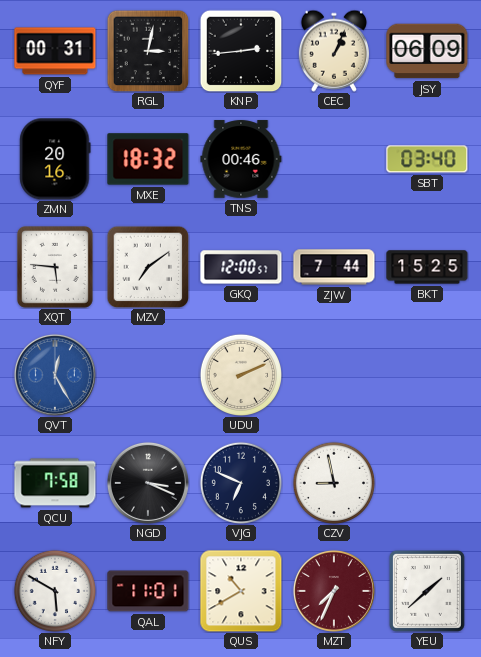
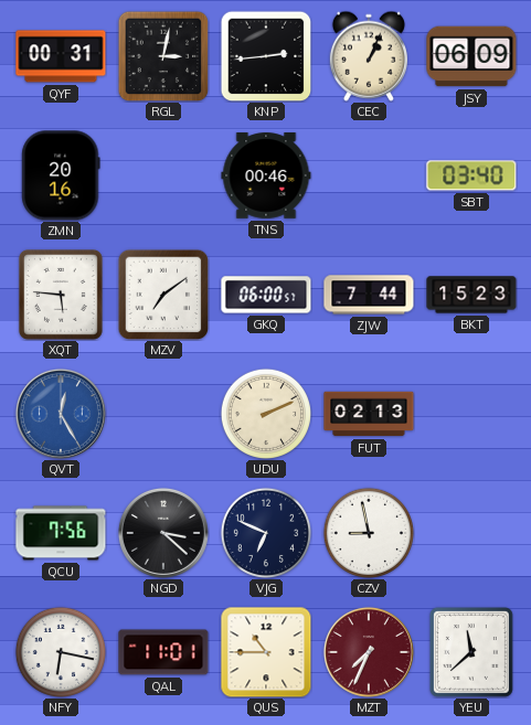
MXE: 18:32 -> none
GKQ: 12:00 -> 06:00
BKT: 15:25 -> 15:23
FUT: none -> 02:13
QCU: 7:58 -> 7:56
NGD: 3:19 -> 3:22
NFY: 5:50 -> 6:17
QUS: 10:40 -> 10:45
YEU: 1:38 -> 11:38
